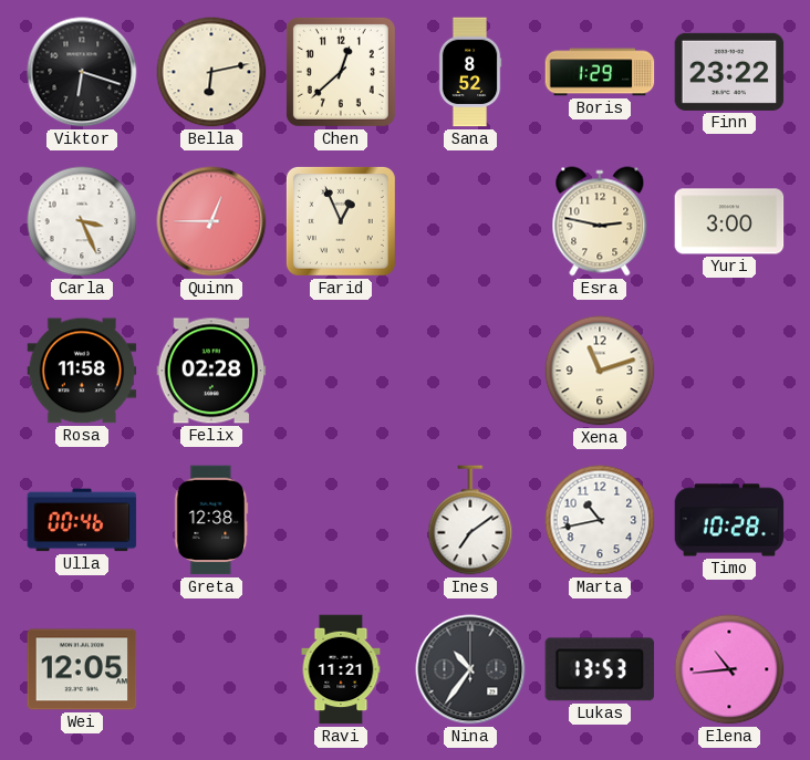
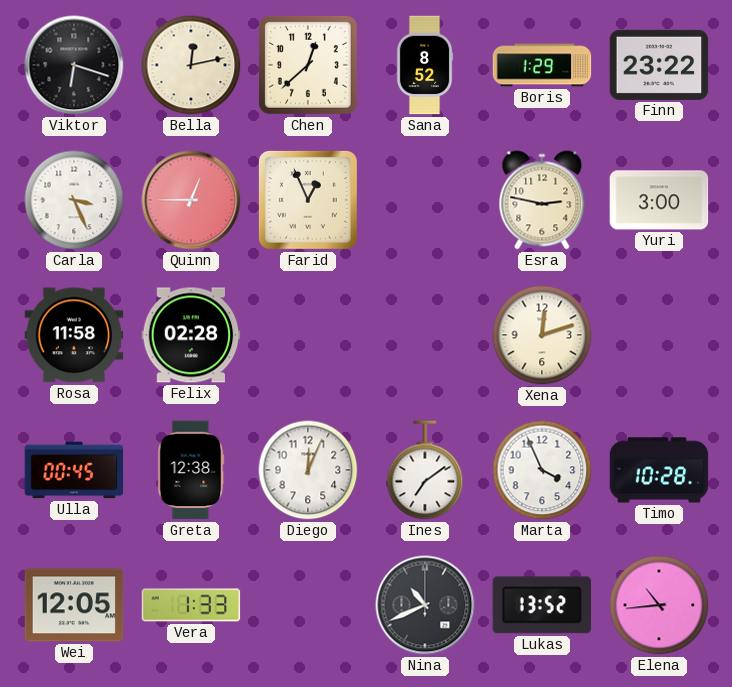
Bella: 6:13 -> 12:13
Xena: 11:12 -> 12:12
Ulla: 00:46 -> 00:45
Diego: none -> 12:04
Marta: 10:43 -> 3:56
Vera: none -> 1:33
Ravi: 11:21 -> none
Nina: 10:36 -> 10:41
Lukas: 13:53 -> 13:52
